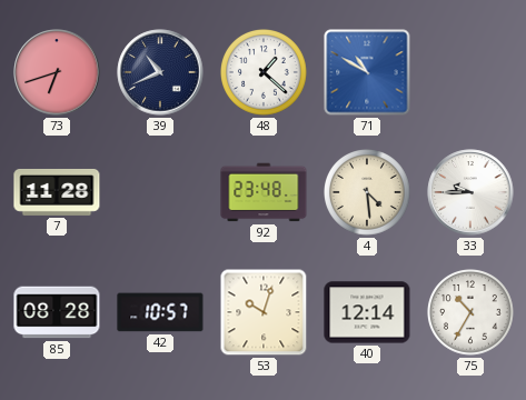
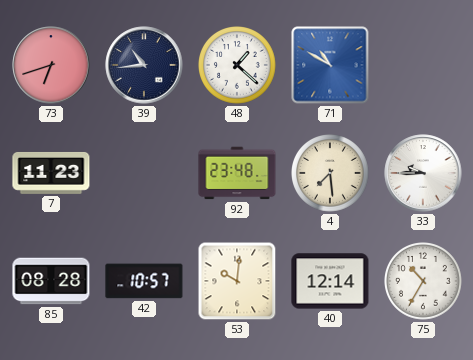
39: 10:41 -> 10:44
7: 11:28 -> 11:23
4: 4:29 -> 7:29
53: 10:03 -> 10:01
